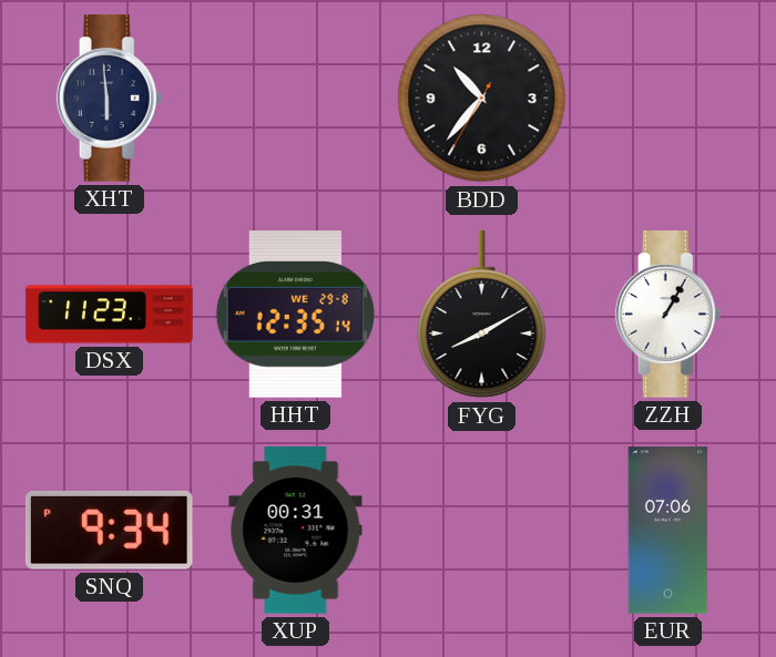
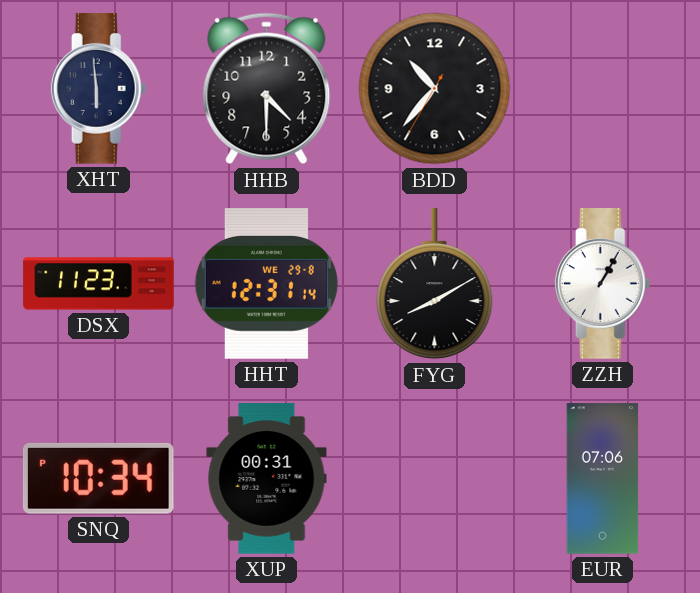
HHB: none -> 4:30
HHT: 12:35 -> 12:31
SNQ: 9:34 -> 10:34
